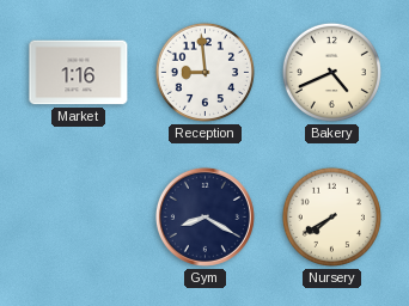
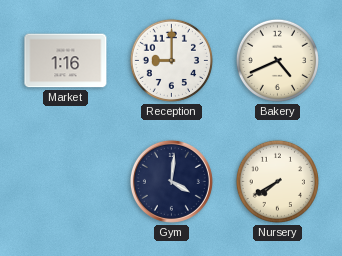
Reception: 8:59 -> 9:00
Gym: 8:20 -> 4:01
